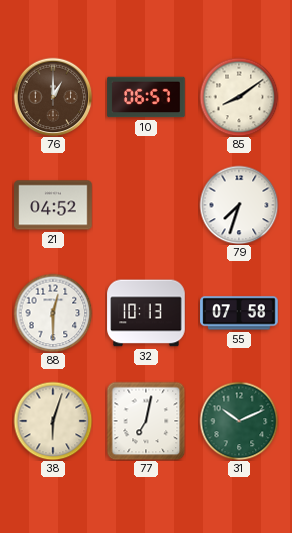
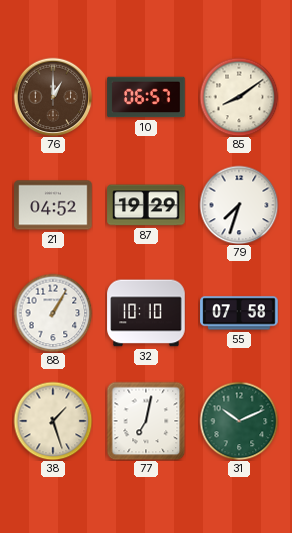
87: none -> 19:29
88: 12:30 -> 1:05
32: 10:13 -> 10:10
38: 6:03 -> 1:27
